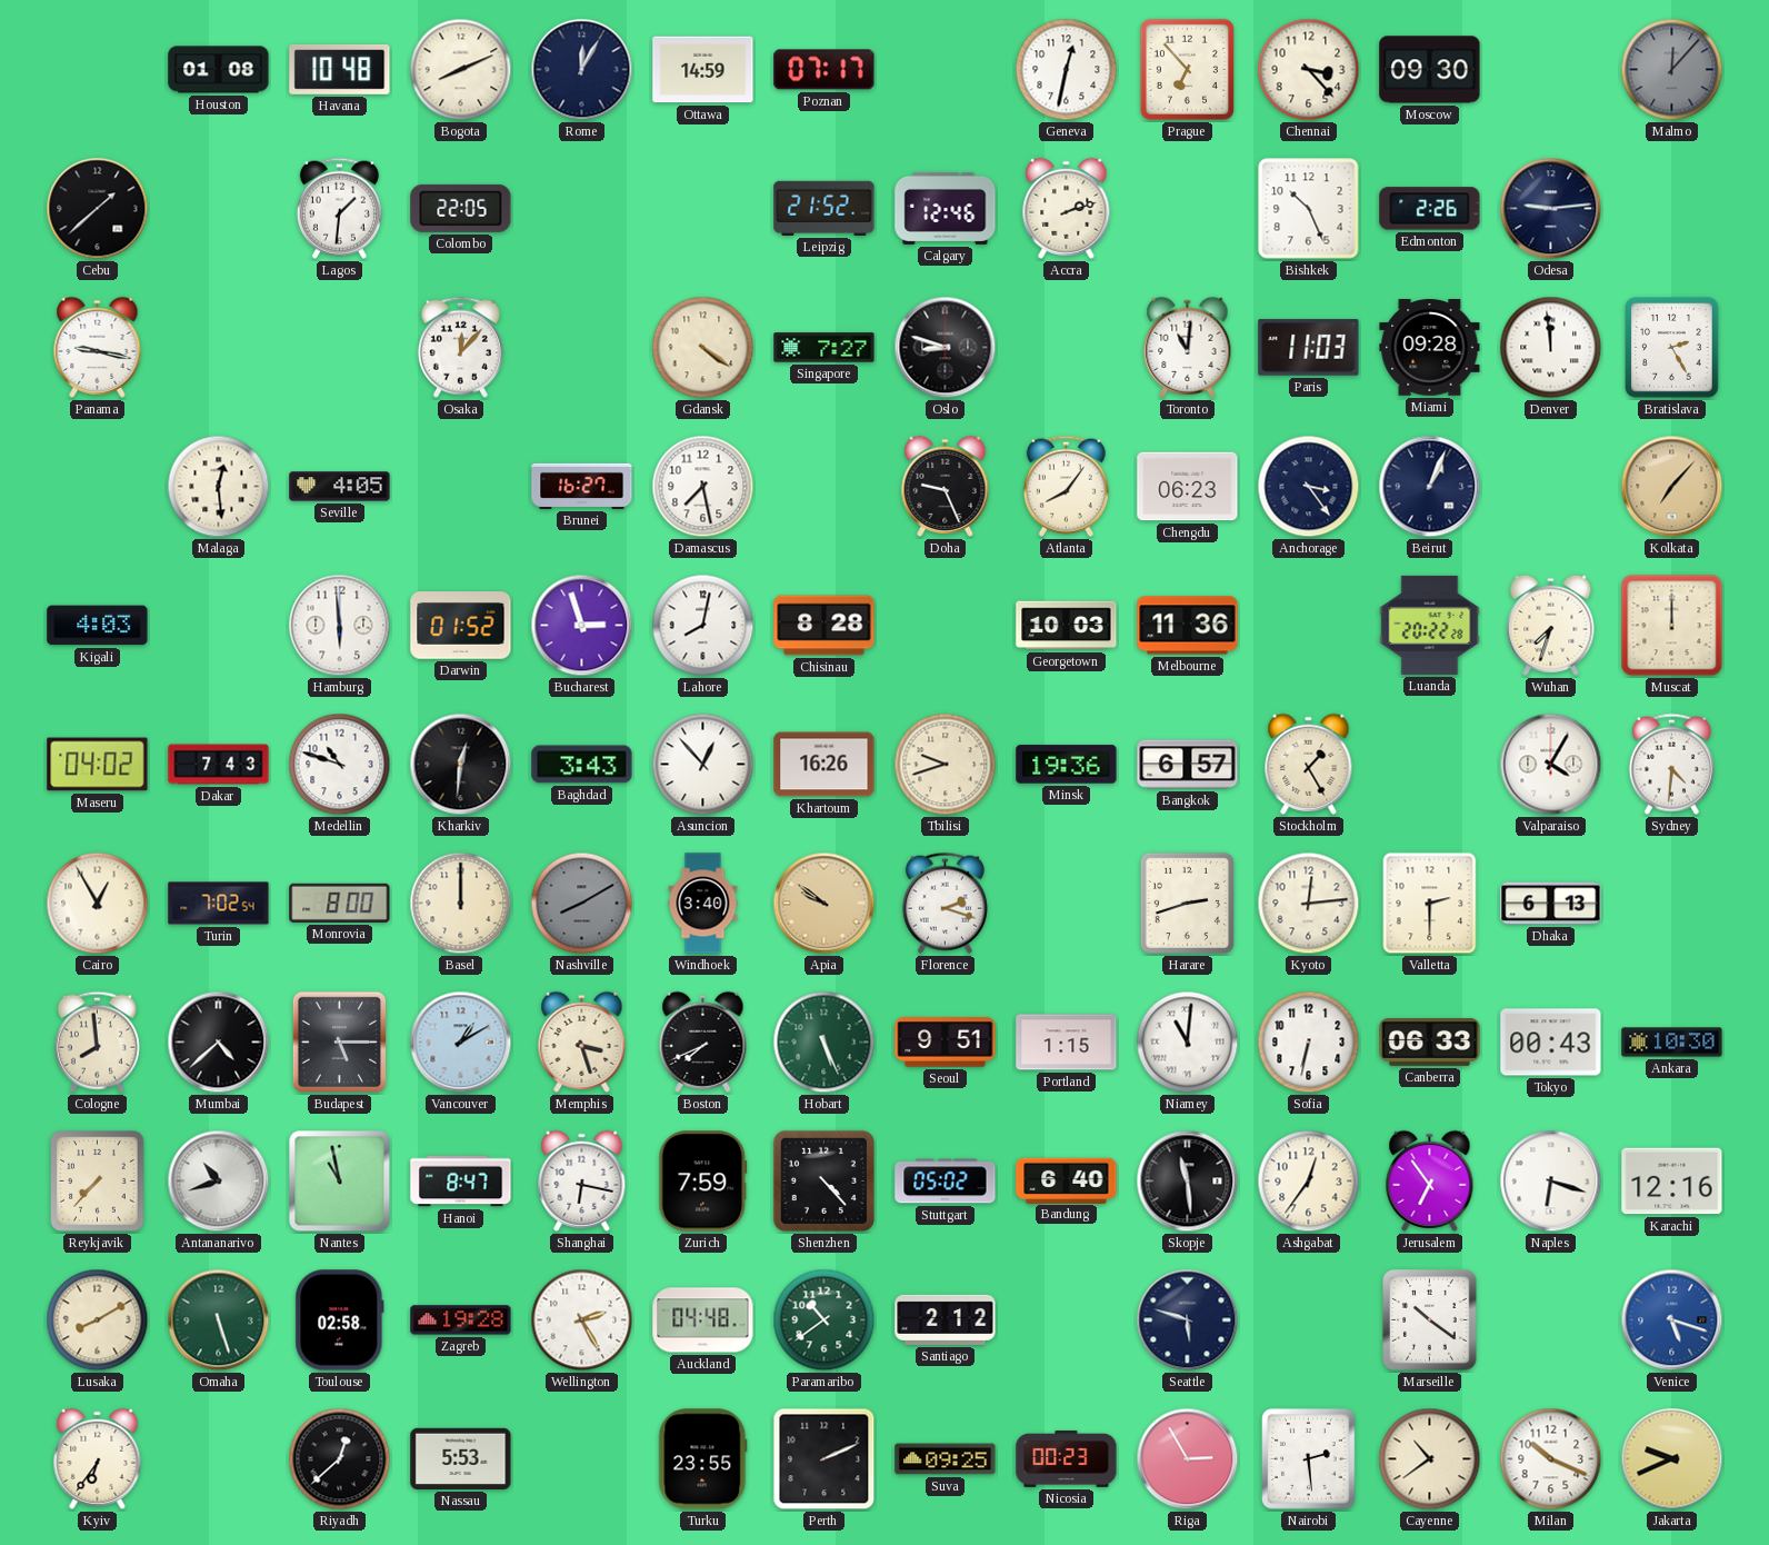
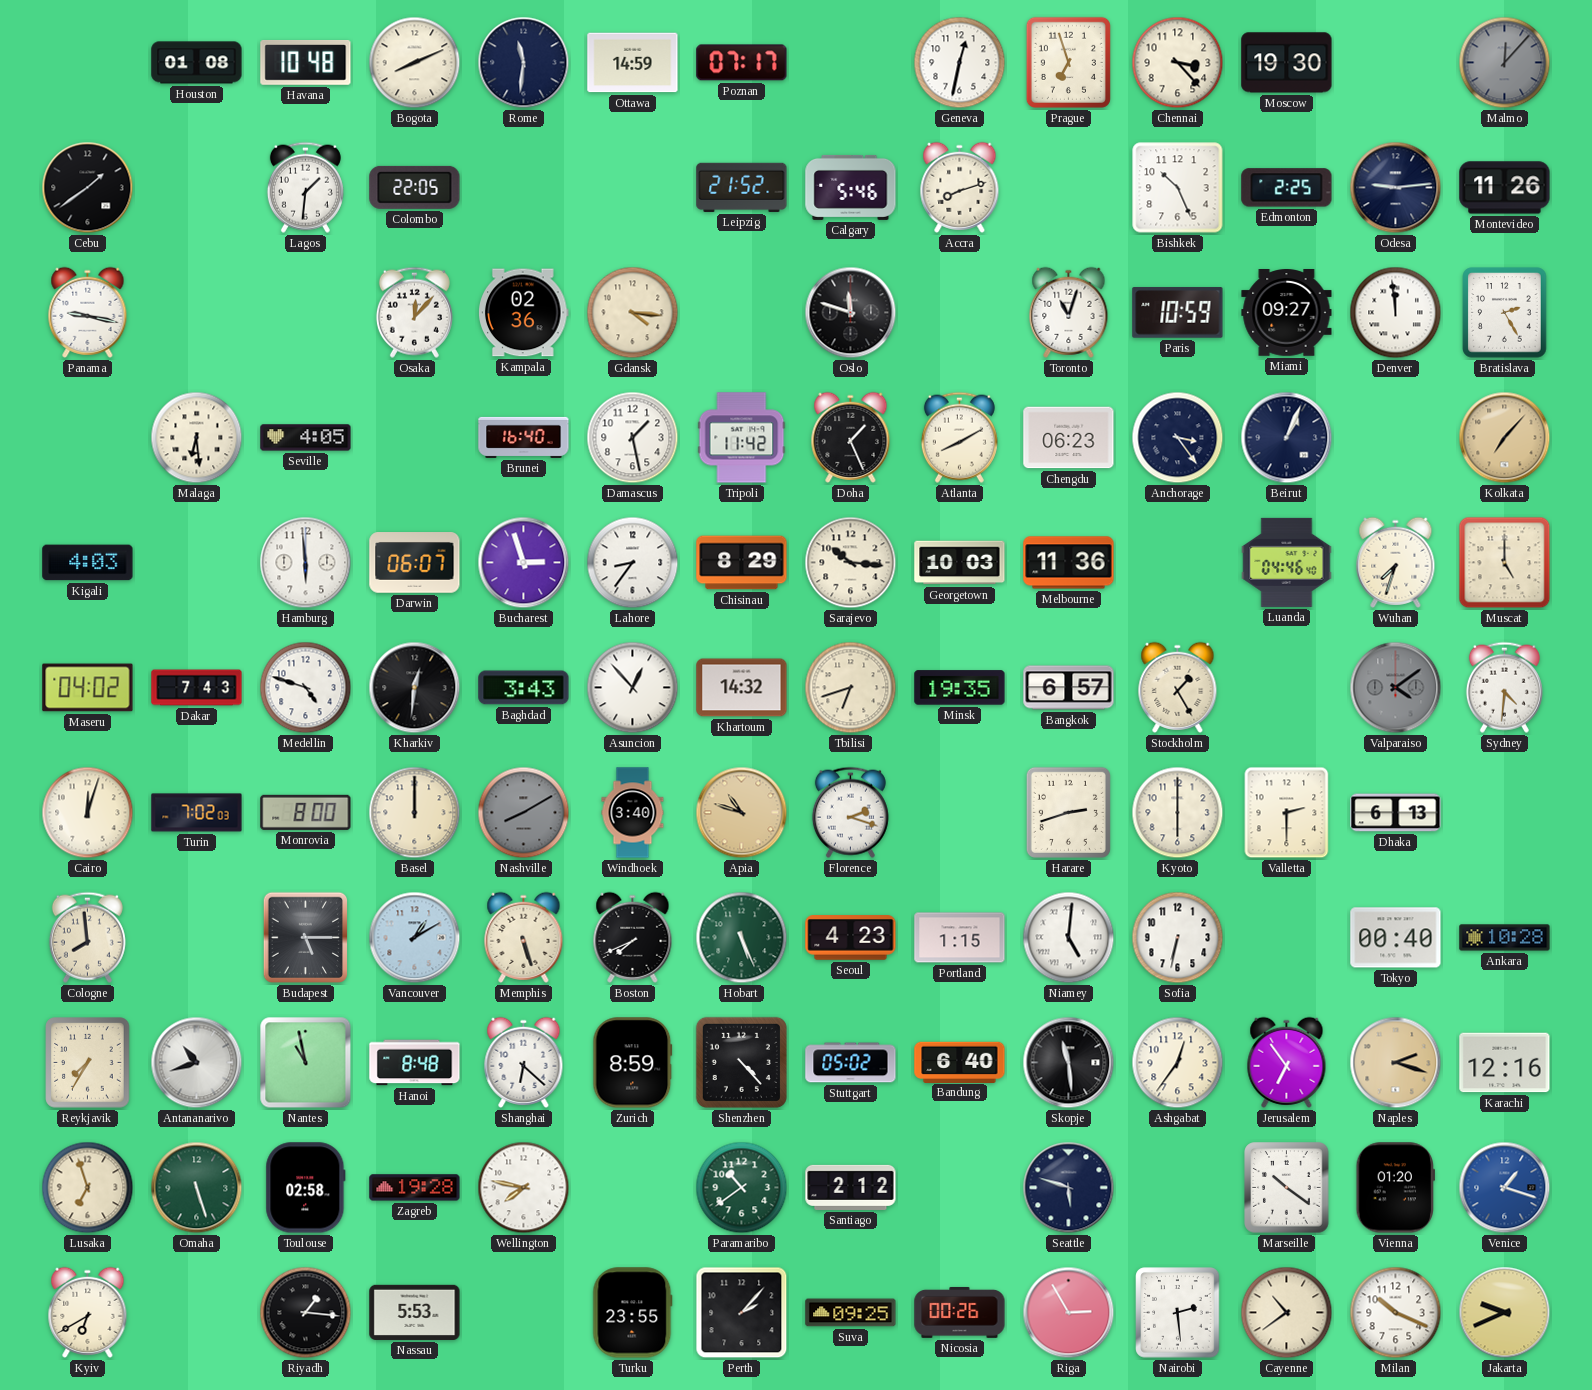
Rome: 12:05 -> 11:31
Prague: 6:53 -> 6:57
Moscow: 09:30 -> 19:30
Cebu: 1:38 -> 1:39
Calgary: 12:46 -> 5:46
Accra: 2:12 -> 8:12
Edmonton: 2:26 -> 2:25
Montevideo: none -> 11:26
Kampala: none -> 02:36
Gdansk: 4:21 -> 4:16
Singapore: 7:27 -> none
Oslo: 8:48 -> 11:48
Toronto: 11:01 -> 11:03
Paris: 11:03 -> 10:59
Miami: 09:28 -> 09:27
Malaga: 12:29 -> 6:29
Brunei: 16:27 -> 16:40
Damascus: 7:28 -> 1:28
Tripoli: none -> 11:42
Doha: 9:26 -> 1:26
Atlanta: 8:06 -> 8:10
Darwin: 01:52 -> 06:07
Lahore: 8:02 -> 8:36
Chisinau: 8:28 -> 8:29
Sarajevo: none -> 10:16
Luanda: 20:22 -> 04:46
Muscat: 12:00 -> 5:00
Medellin: 10:48 -> 4:48
Khartoum: 16:26 -> 14:32
Tbilisi: 9:42 -> 6:42
Minsk: 19:36 -> 19:35
Valparaiso: 4:05 -> 4:09
Valparaiso dial: white -> grey
Cairo: 12:55 -> 12:03
Turin: 7:02:54 -> 7:02:03
Apia: 9:51 -> 10:48
Kyoto: 12:14 -> 6:00
Mumbai: 4:38 -> none
Memphis: 3:27 -> 5:27
Seoul: 9:51 -> 4:23
Niamey: 11:01 -> 5:01
Canberra: 06:33 -> none
Tokyo: 00:43 -> 00:40
Ankara: 10:30 -> 10:28
Reykjavik: 7:37 -> 7:35
Hanoi: 8:47 -> 8:48
Shanghai: 6:17 -> 6:22
Zurich: 7:59 -> 8:59
Naples: 6:18 -> 2:18
Naples dial: white -> champagne
Lusaka: 8:10 -> 6:57
Wellington: 2:25 -> 7:47
Auckland: 04:48 -> none
Vienna: none -> 01:20
Venice: 5:18 -> 1:18
Kyiv: 6:36 -> 6:40
Riyadh: 12:38 -> 1:16
Perth: 2:11 -> 2:07
Nicosia: 00:23 -> 00:26
